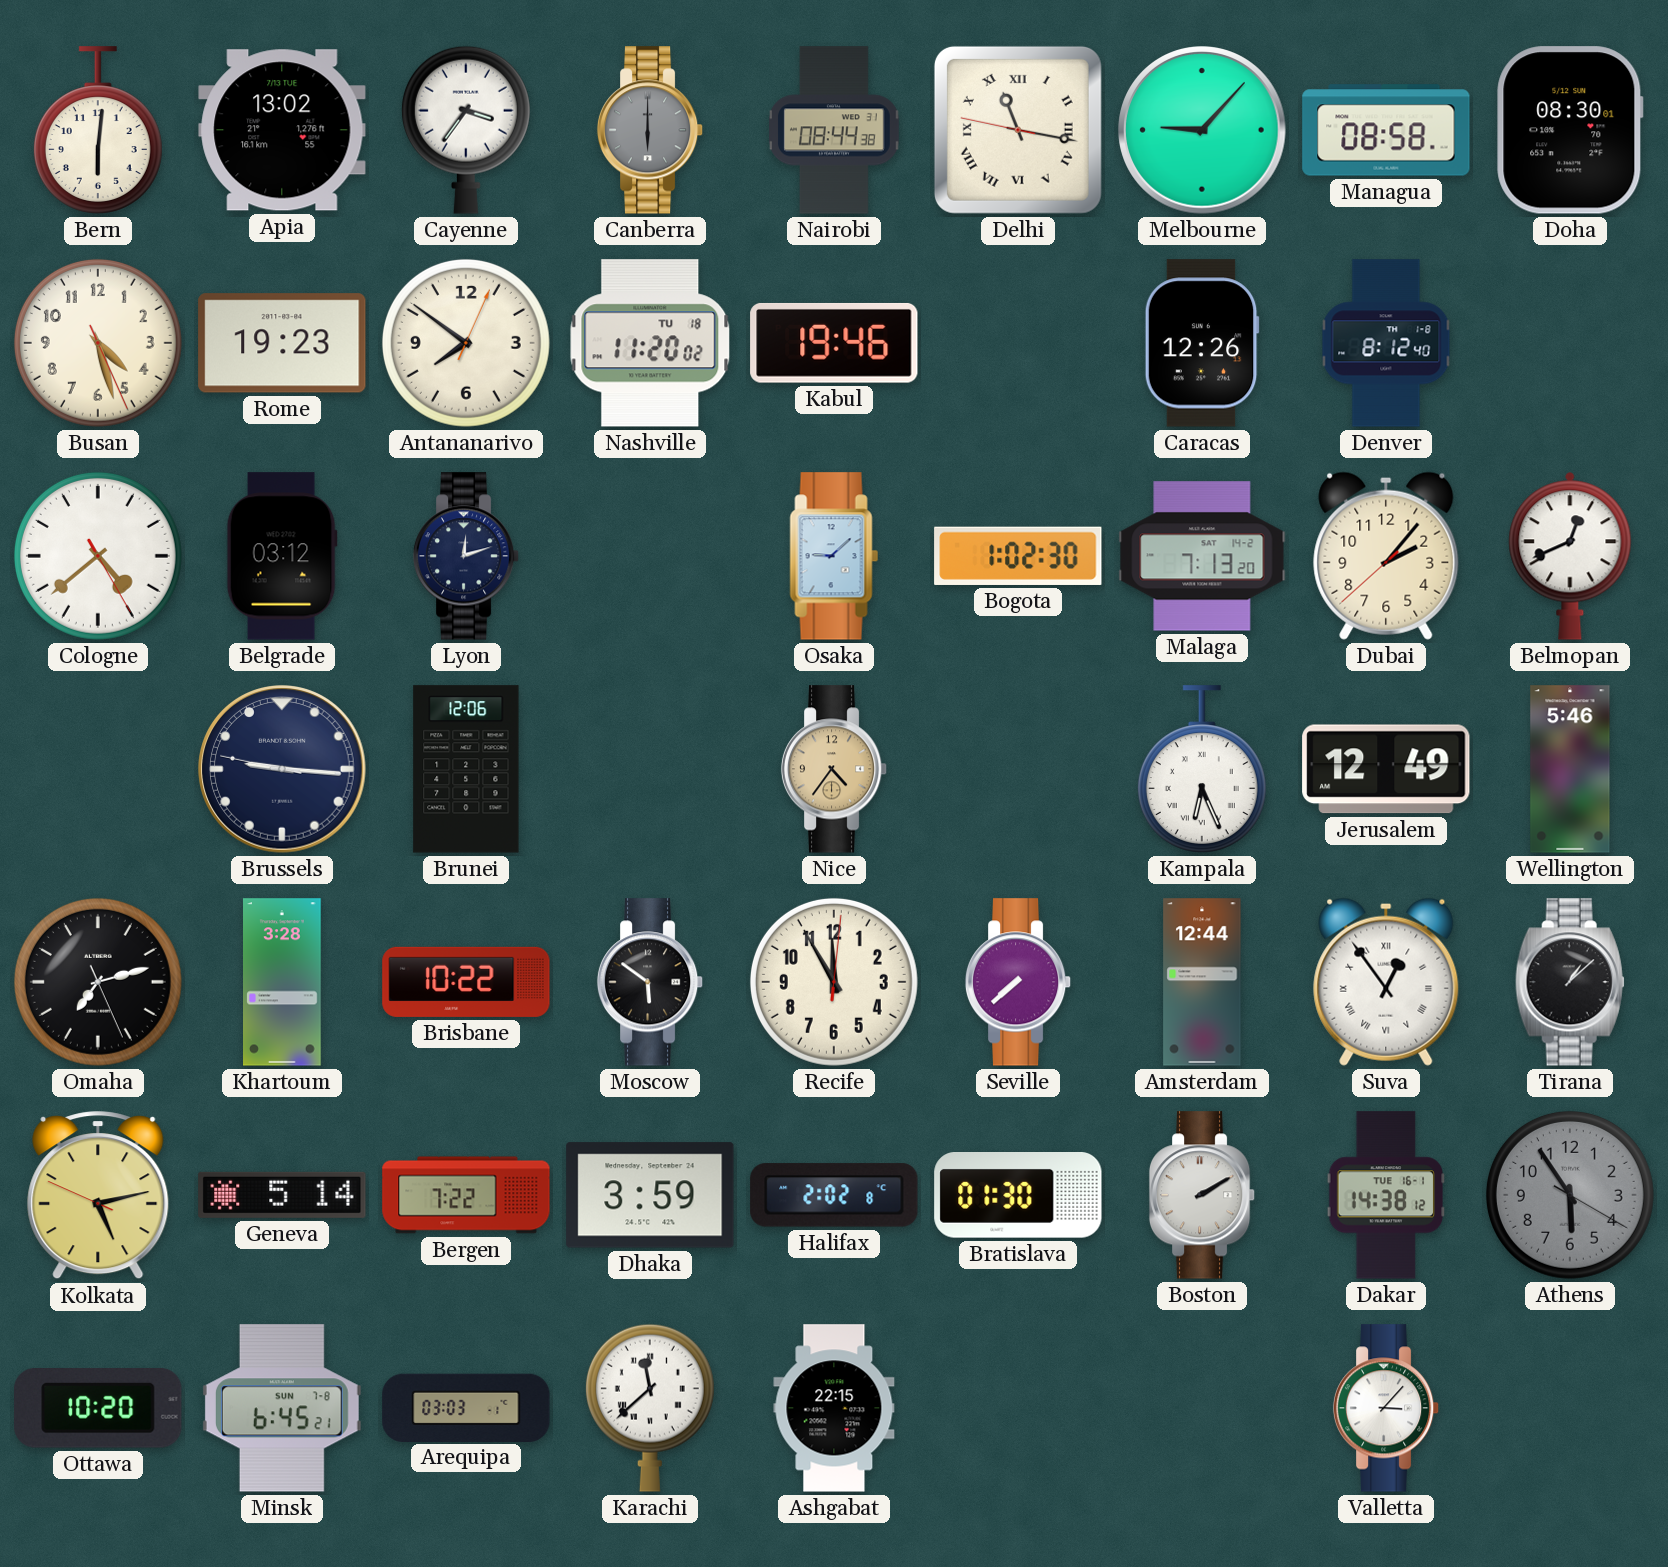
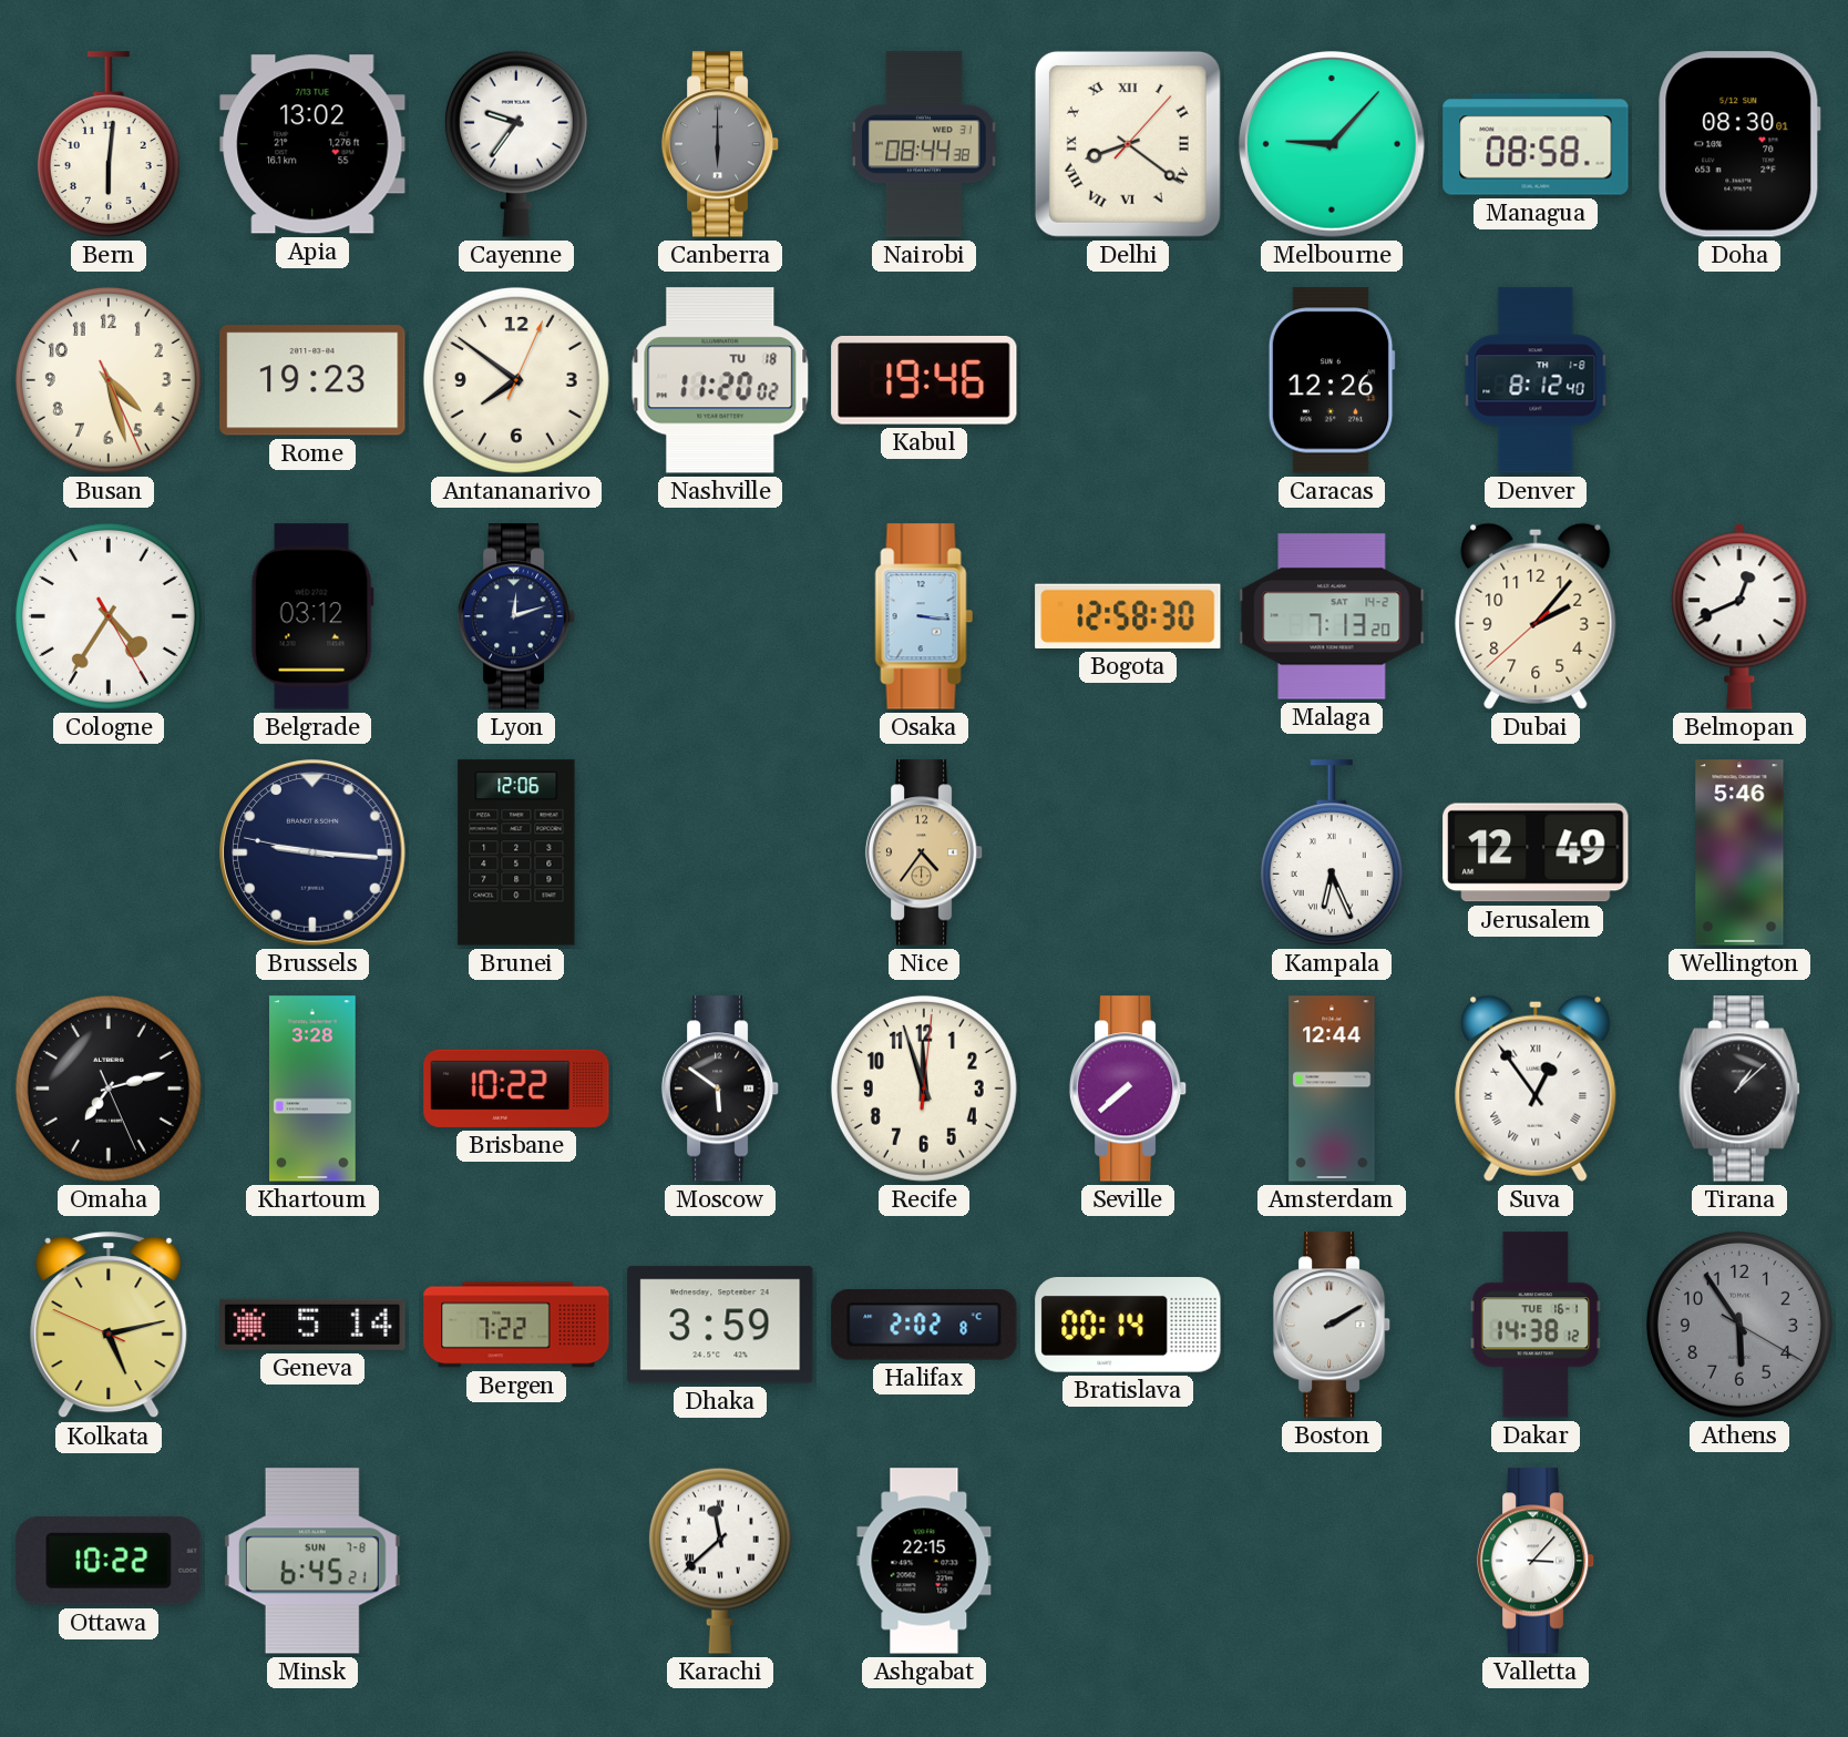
Cayenne: 3:36 -> 9:36
Delhi: 11:16 -> 8:21
Cologne: 4:38 -> 4:35
Osaka: 9:08 -> 3:16
Bogota: 1:02 -> 12:58
Recife: 11:55 -> 11:57
Bratislava: 01:30 -> 00:14
Ottawa: 10:20 -> 10:22
Arequipa: 03:03 -> none
